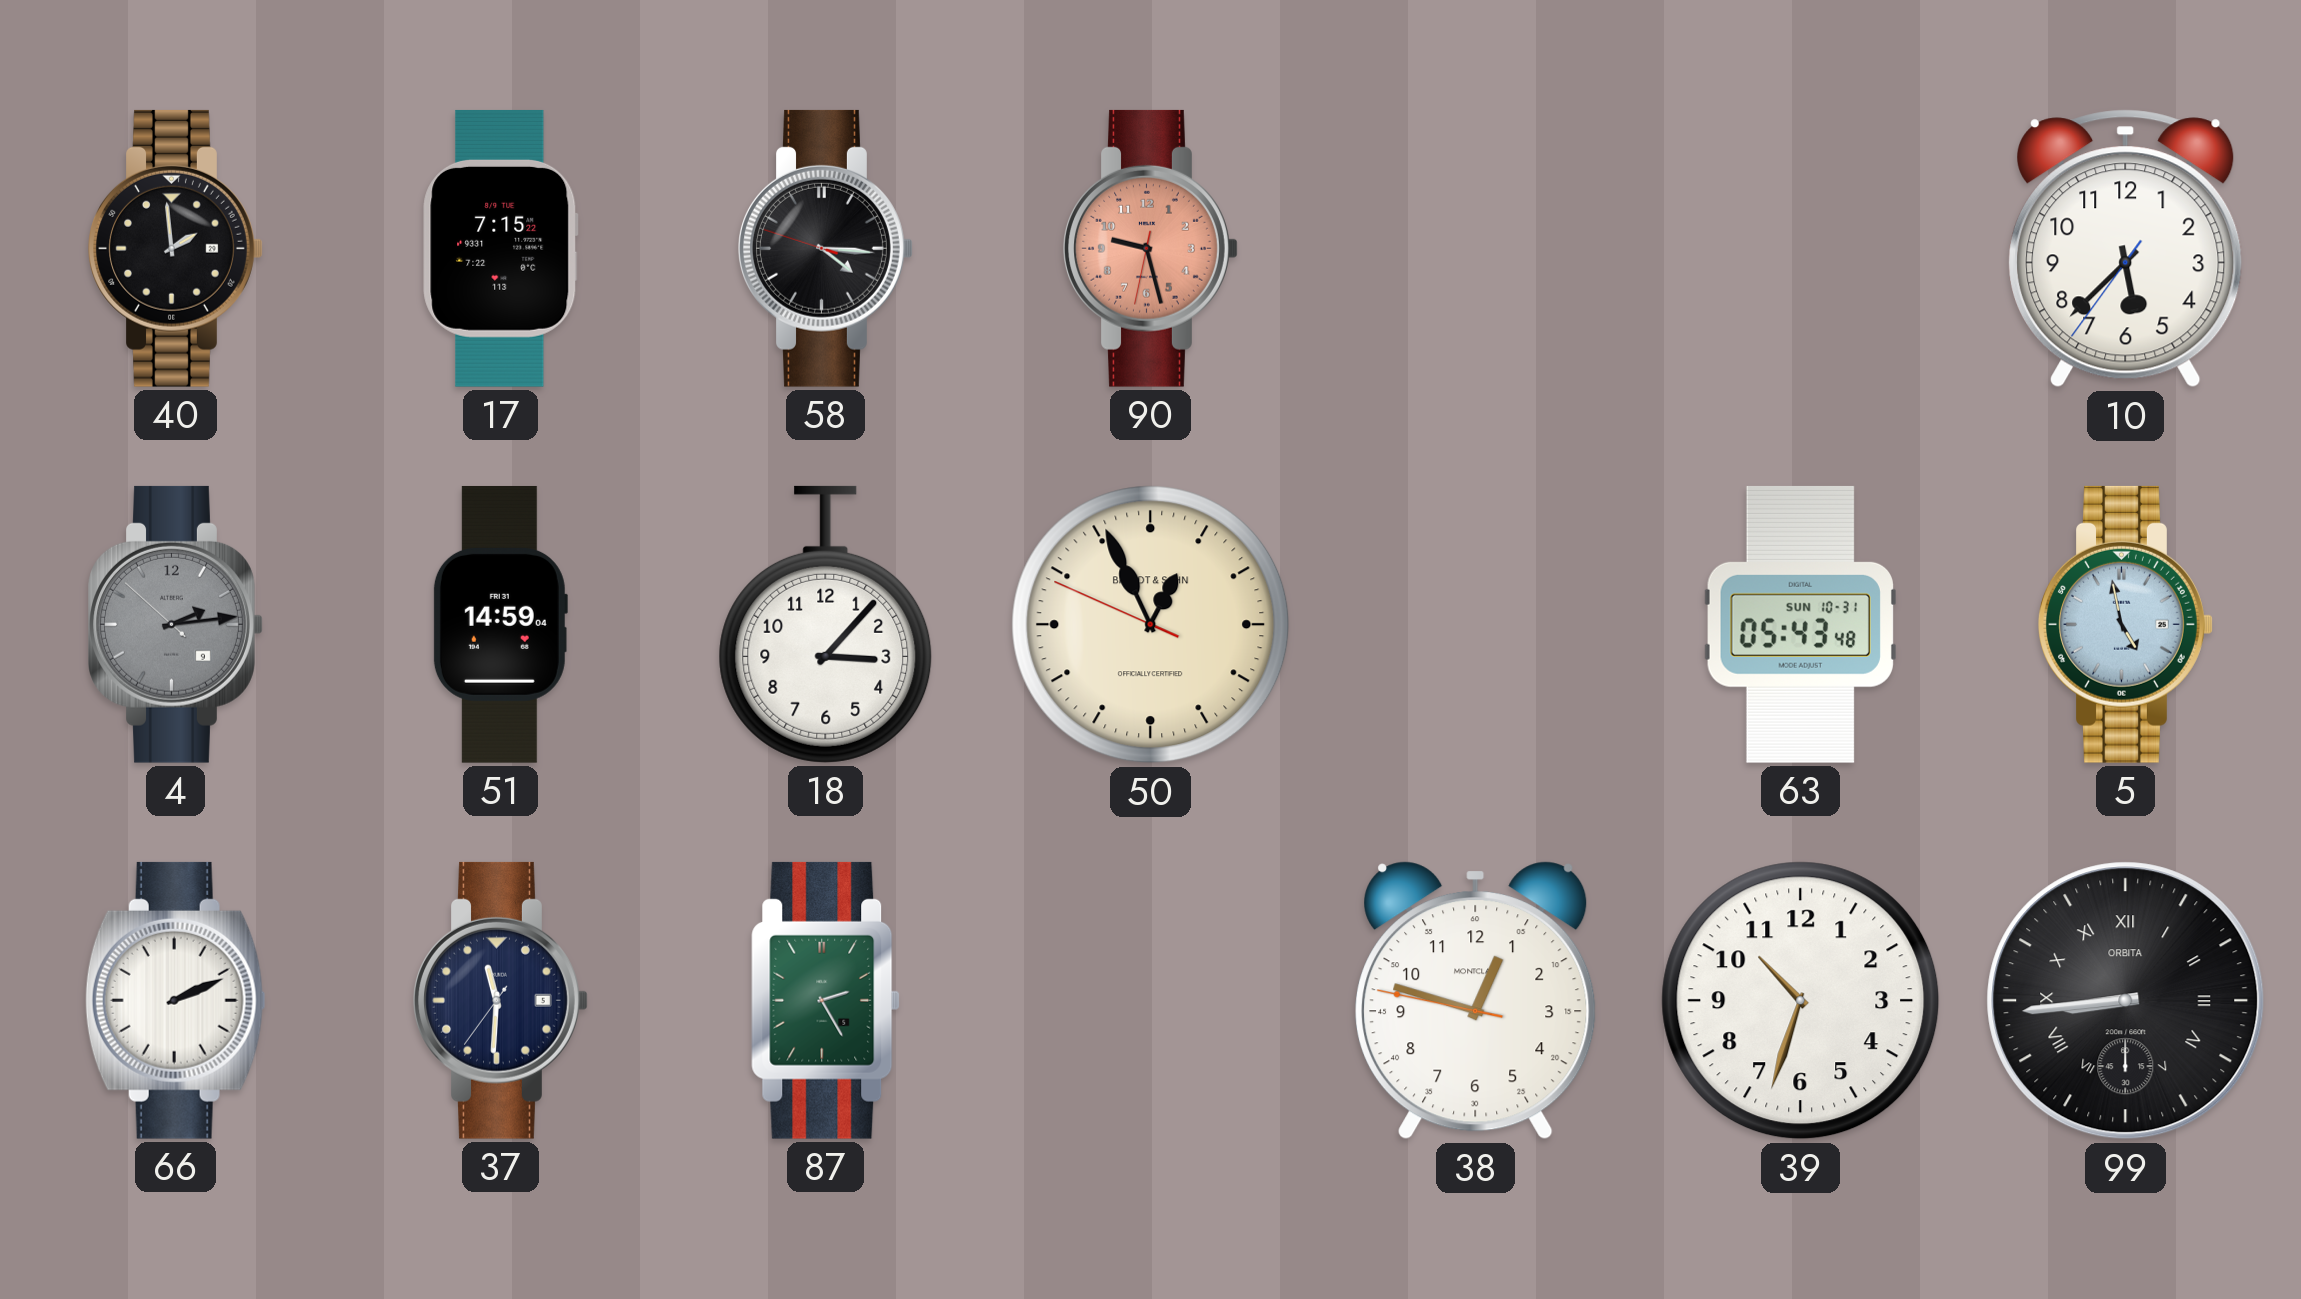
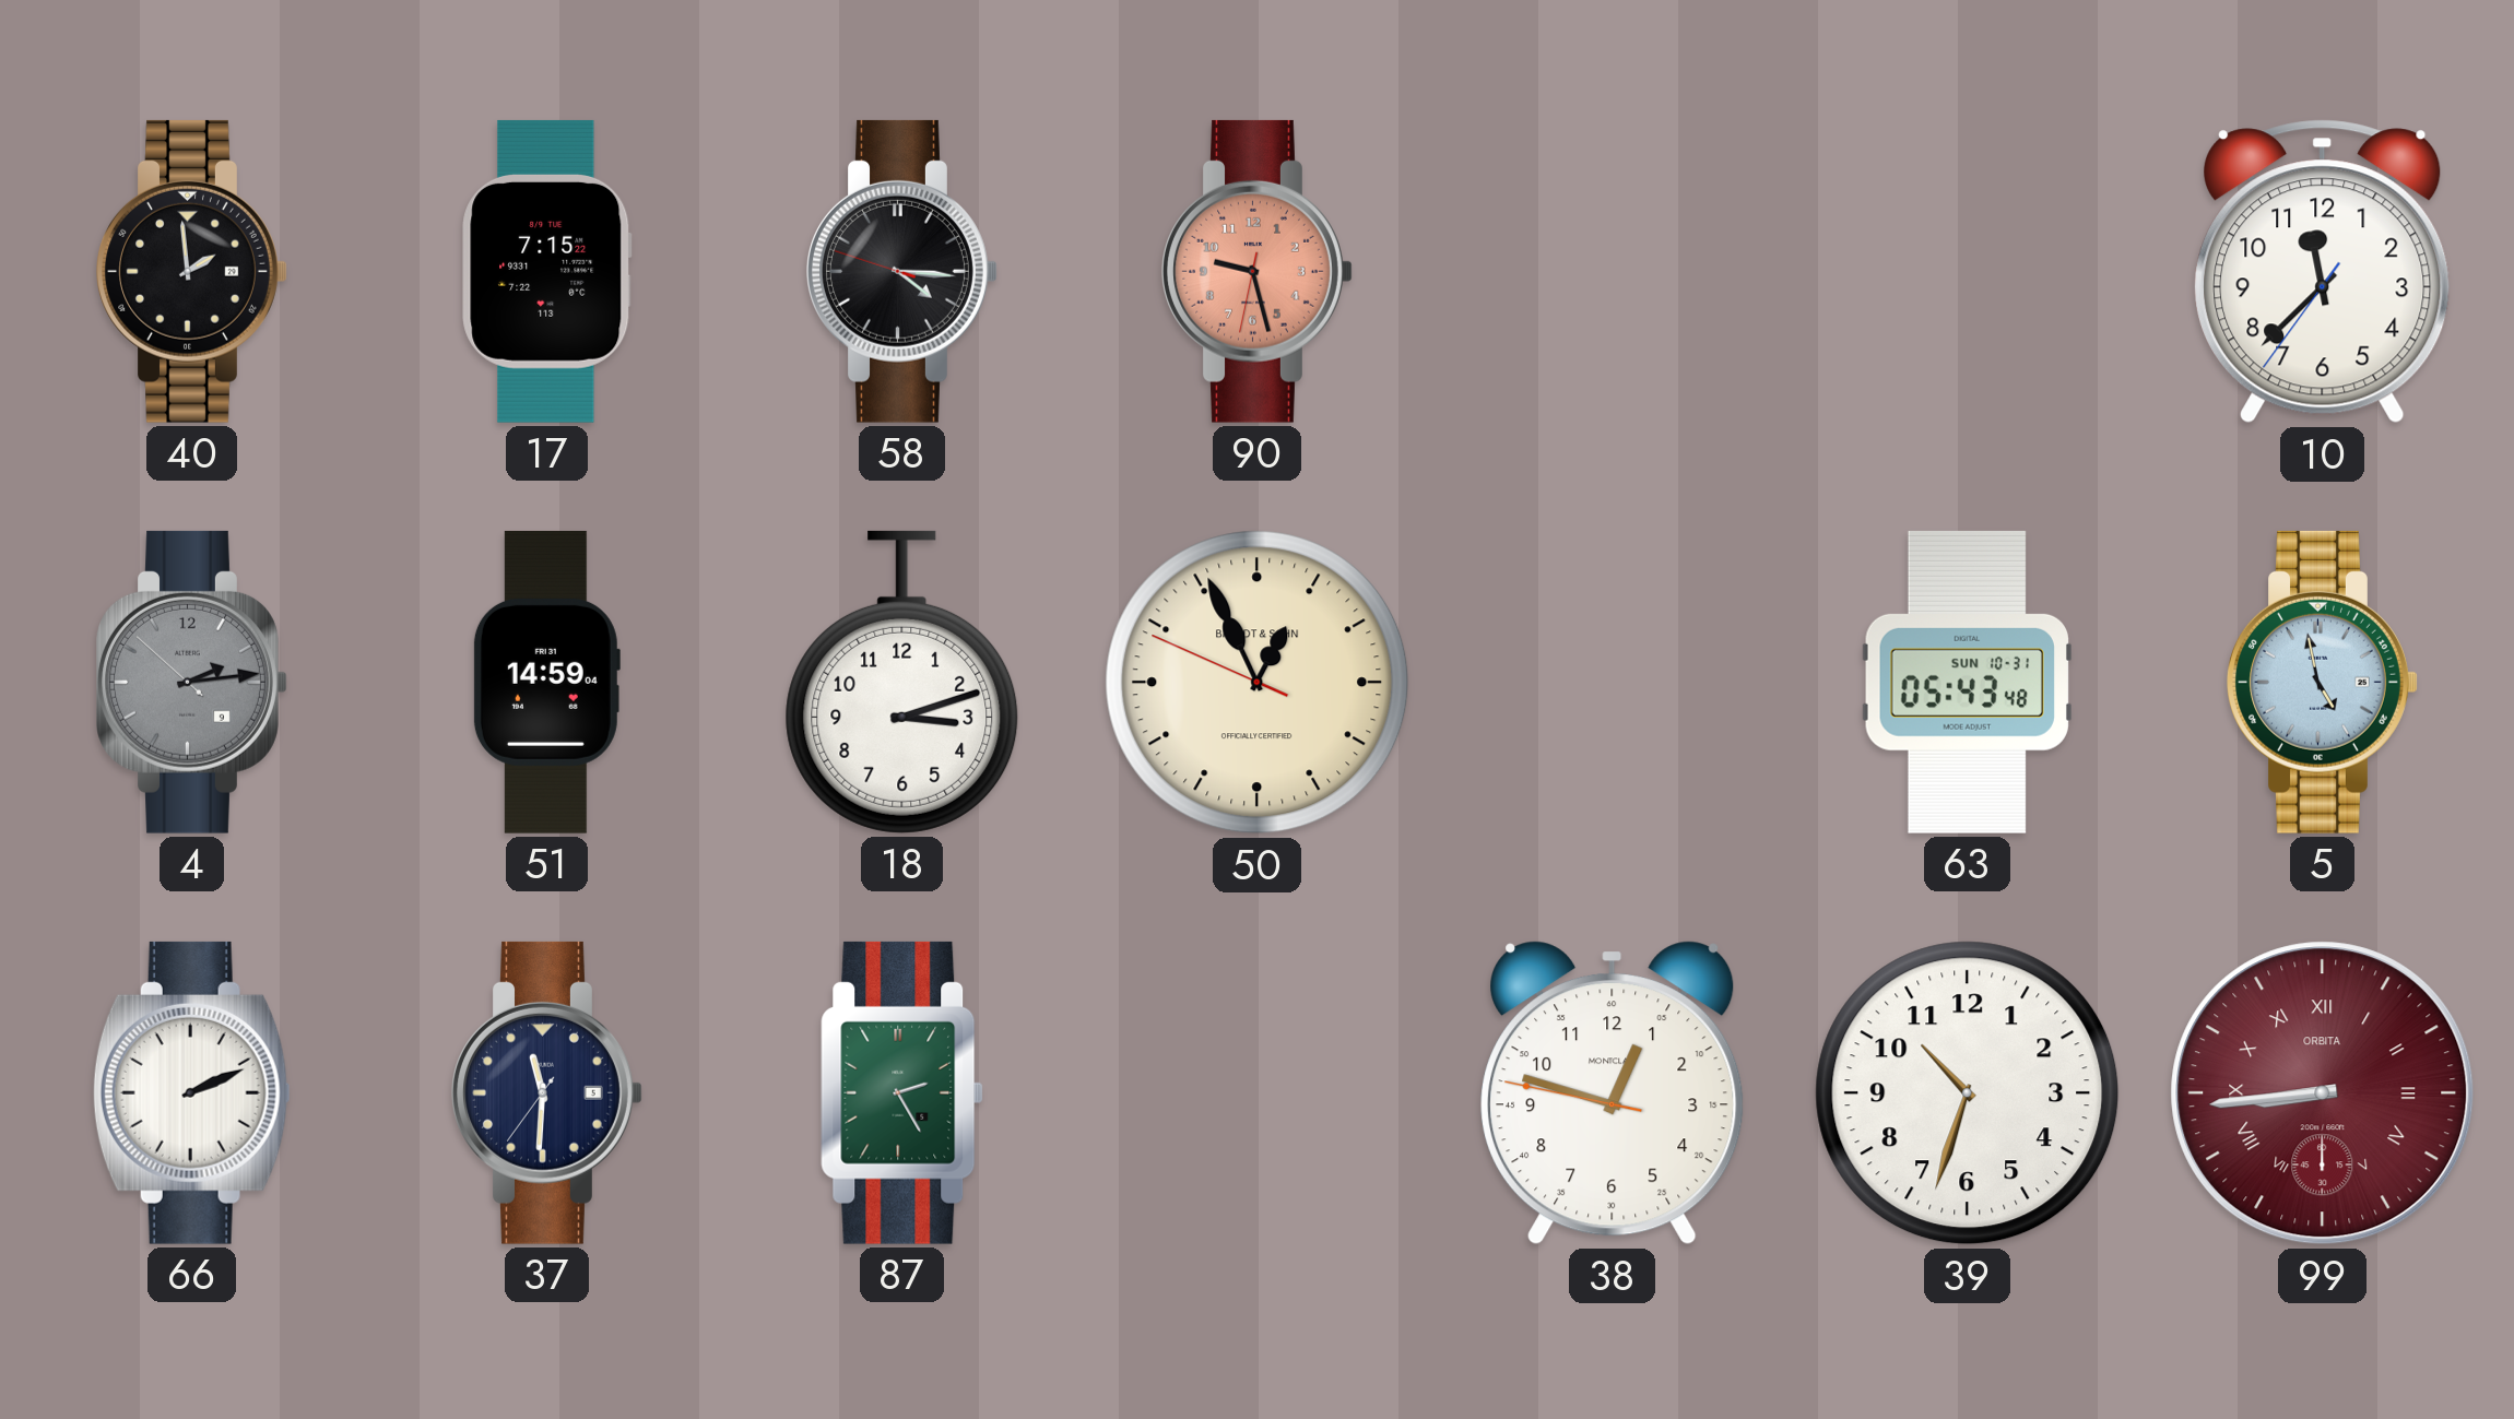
10: 5:37 -> 11:37
18: 3:07 -> 3:12
99 dial: black -> burgundy
